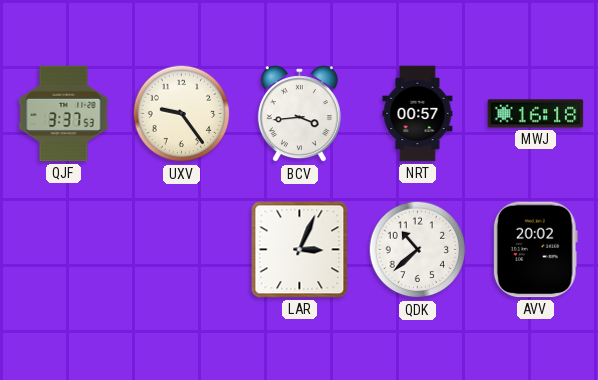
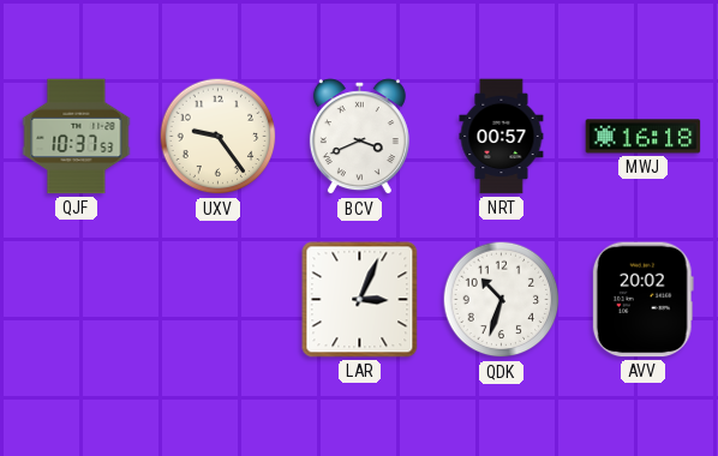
QJF: 3:37 -> 10:37
BCV: 3:44 -> 3:41
QDK: 10:38 -> 10:33
